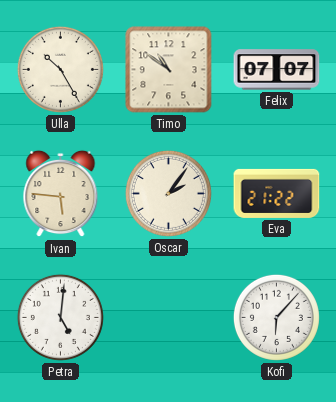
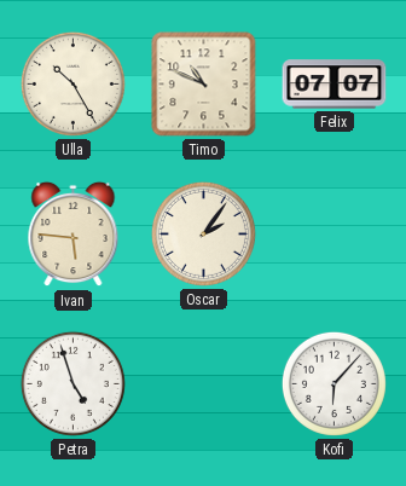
Timo: 10:51 -> 10:49
Eva: 21:22 -> none
Petra: 5:01 -> 4:57
